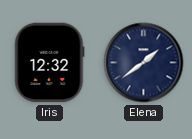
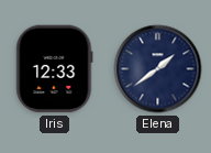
Iris: 12:32 -> 12:33
